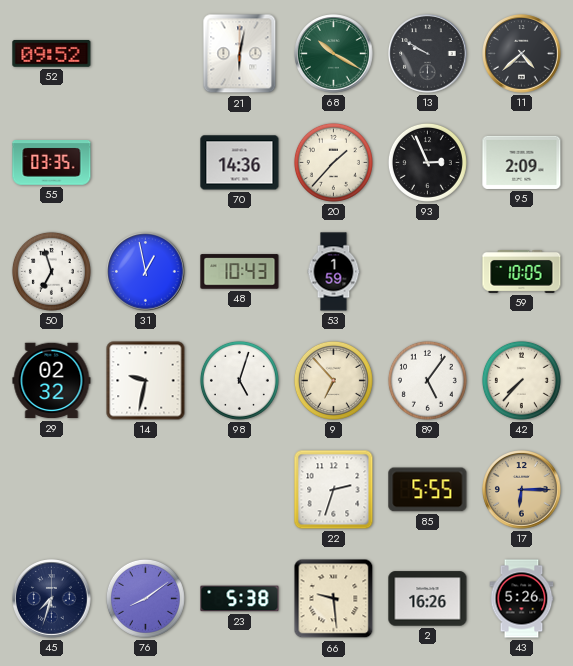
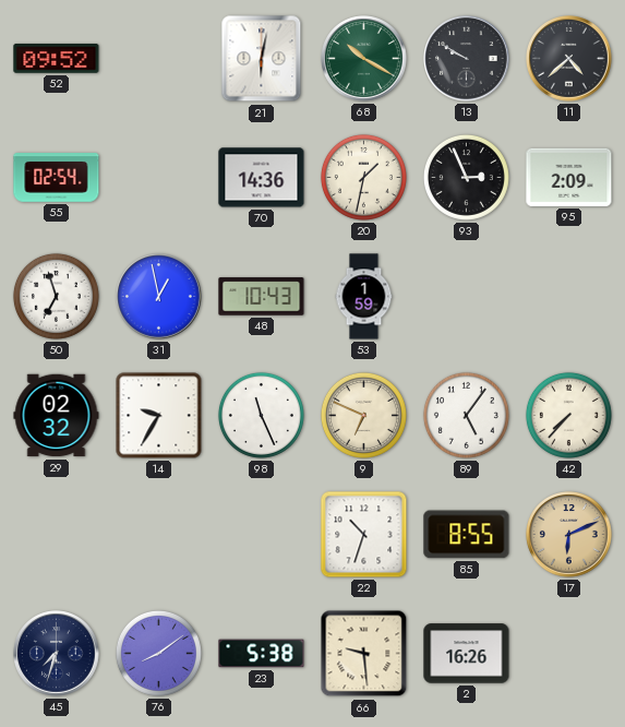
55: 03:35 -> 02:54
20: 1:37 -> 1:32
59: 10:05 -> none
14: 9:32 -> 9:35
98: 5:03 -> 11:26
9: 6:53 -> 6:49
22: 2:33 -> 10:33
85: 5:55 -> 8:55
17: 6:15 -> 6:11
43: 5:26 -> none
